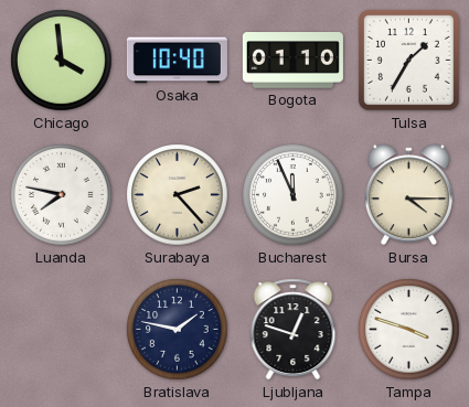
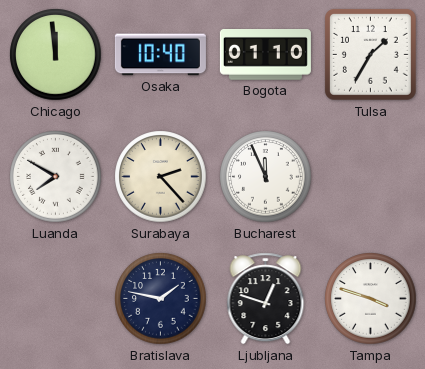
Chicago: 3:59 -> 11:59
Luanda: 7:47 -> 7:50
Bursa: 4:15 -> none
